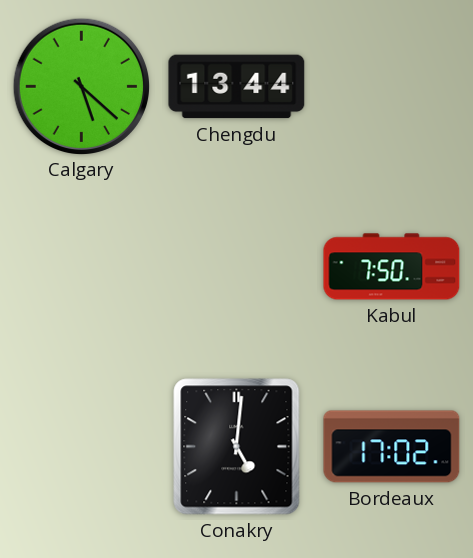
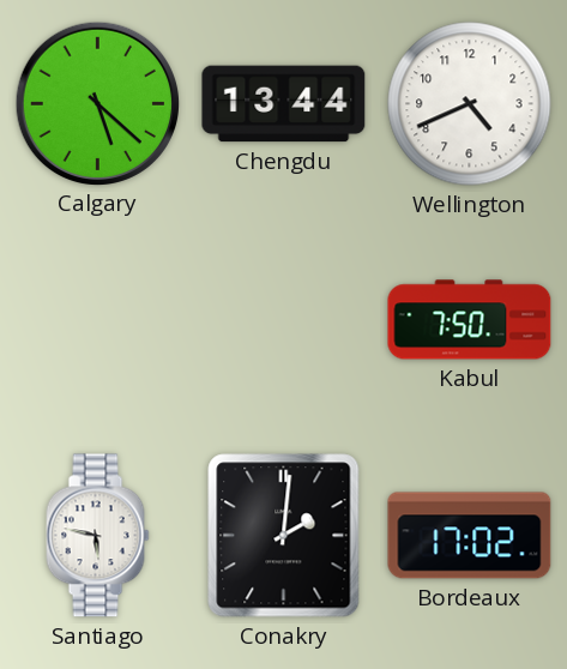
Wellington: none -> 4:41
Santiago: none -> 5:47
Conakry: 5:01 -> 2:01
